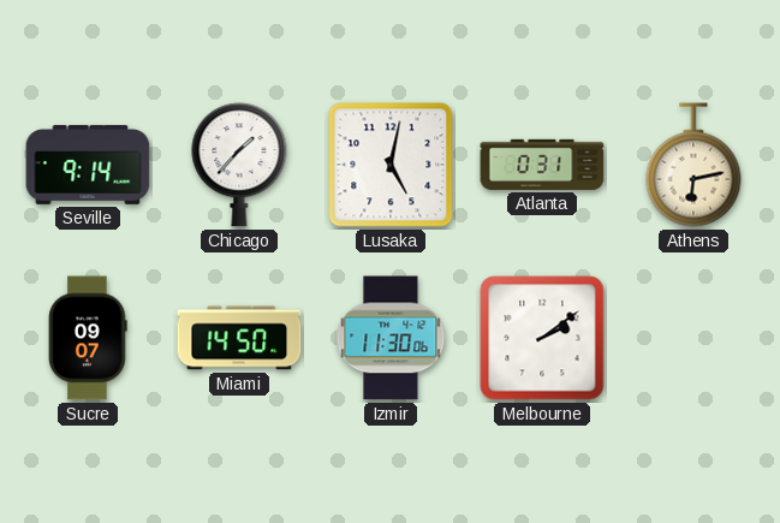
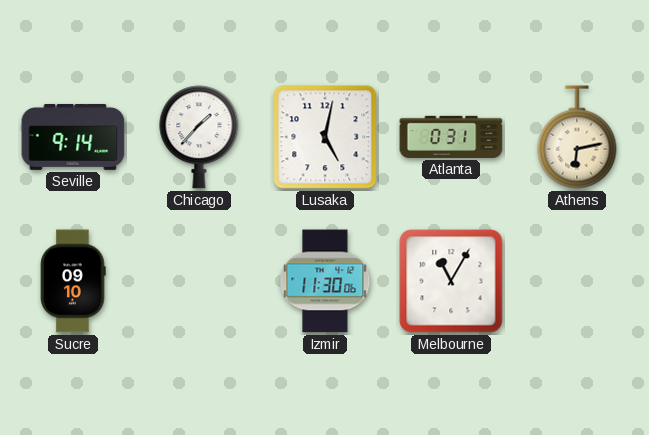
Sucre: 09:07 -> 09:10
Miami: 14:50 -> none
Melbourne: 2:09 -> 11:05
